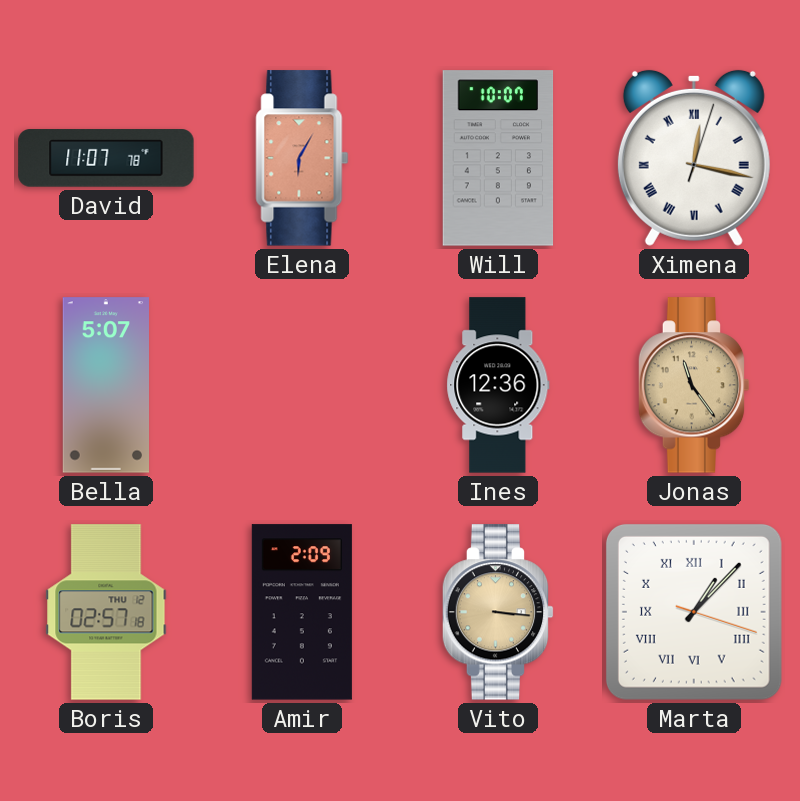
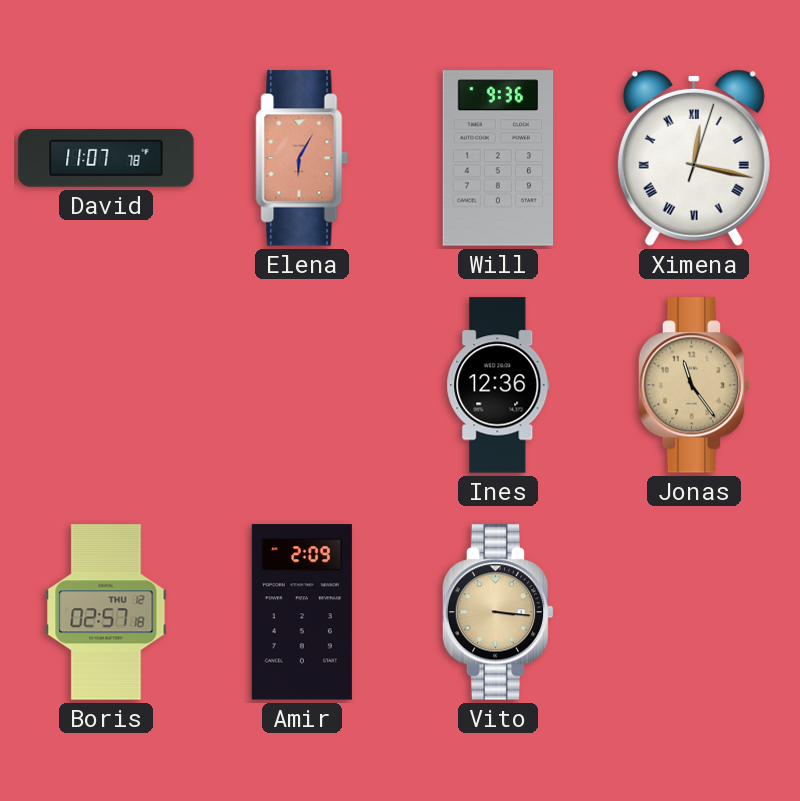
Will: 10:07 -> 9:36
Bella: 5:07 -> none
Marta: 1:07 -> none
